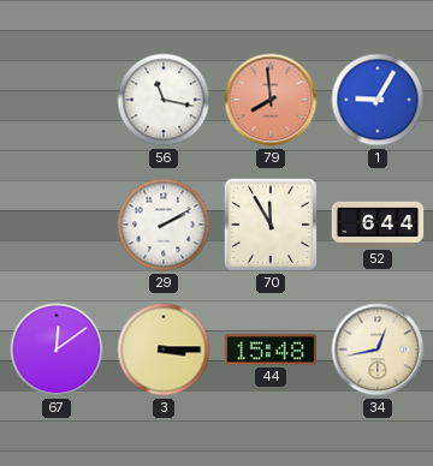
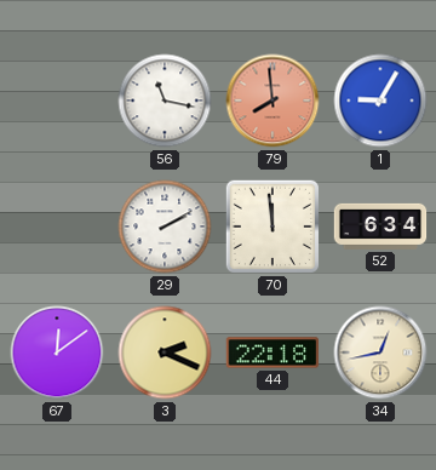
70: 11:55 -> 11:59
52: 6:44 -> 6:34
3: 3:15 -> 2:19
44: 15:48 -> 22:18
